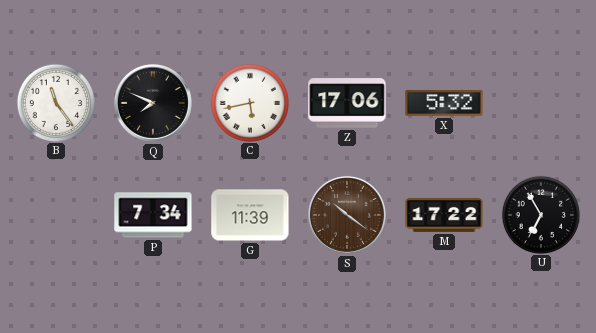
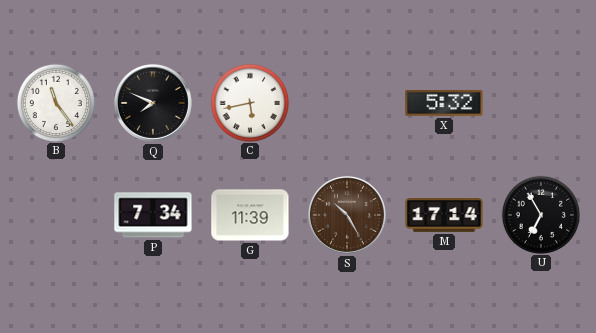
Z: 17:06 -> none
S: 10:21 -> 10:25
M: 17:22 -> 17:14
